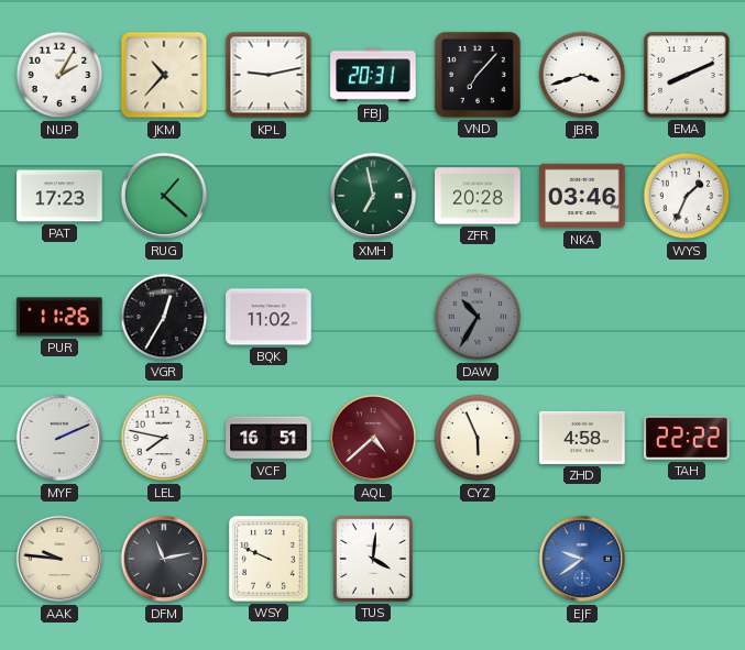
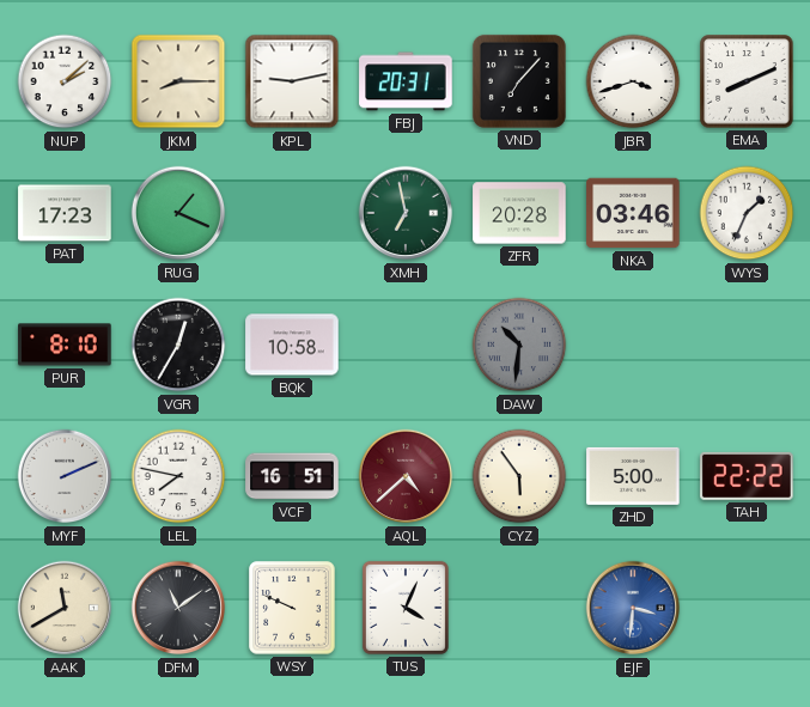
NUP: 2:05 -> 2:08
JKM: 10:37 -> 8:15
RUG: 1:22 -> 1:19
PUR: 11:26 -> 8:10
BQK: 11:02 -> 10:58
DAW: 10:35 -> 10:31
CYZ: 5:56 -> 5:54
ZHD: 4:58 -> 5:00
AAK: 9:46 -> 11:40
DFM: 11:13 -> 11:09
TUS: 4:01 -> 4:04
EJF: 9:39 -> 3:31
